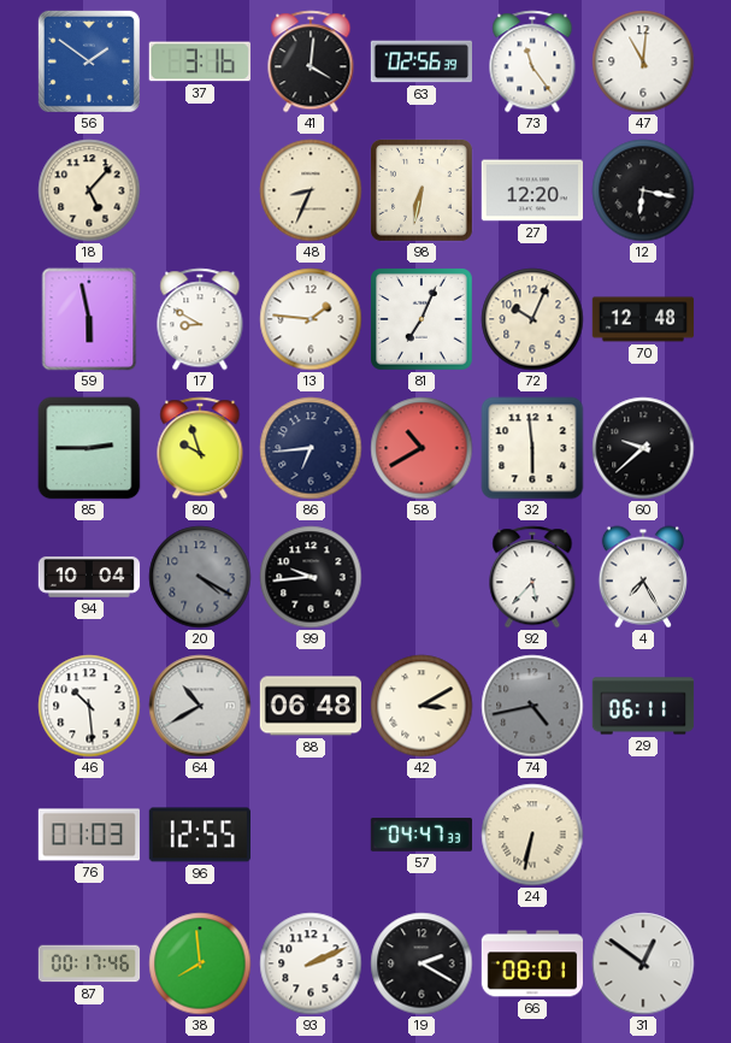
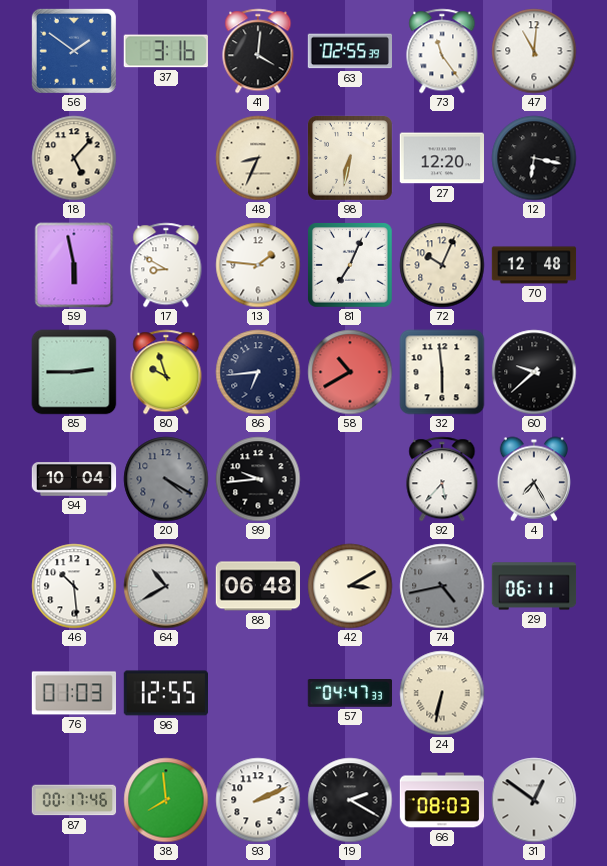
63: 02:56 -> 02:55
66: 08:01 -> 08:03
